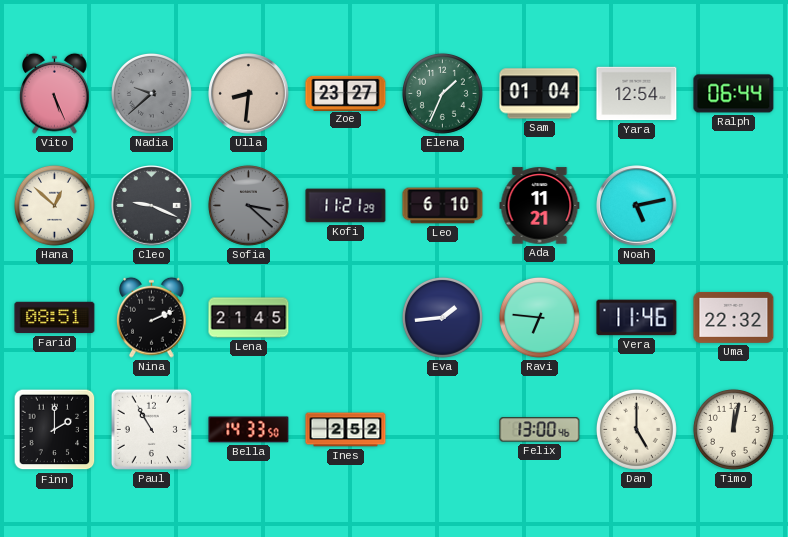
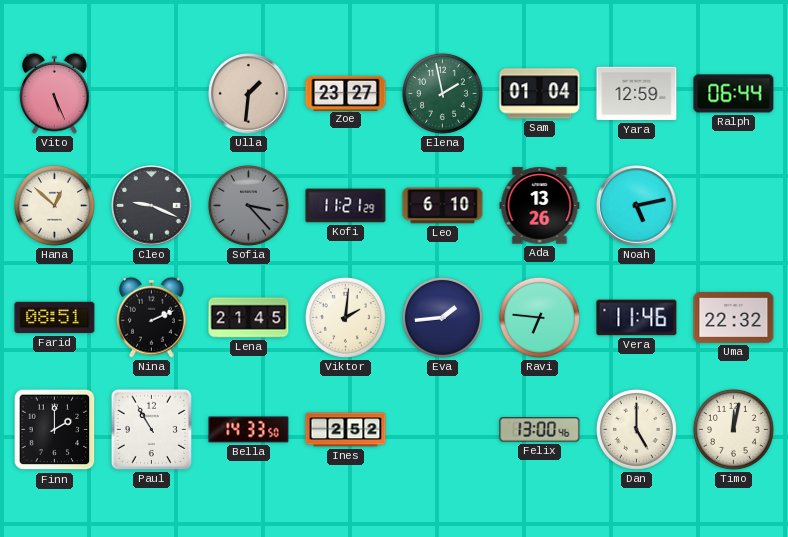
Nadia: 9:38 -> none
Ulla: 8:31 -> 1:31
Elena: 1:34 -> 1:58
Yara: 12:54 -> 12:59
Sofia: 3:22 -> 3:23
Ada: 11:21 -> 13:26
Viktor: none -> 2:01
